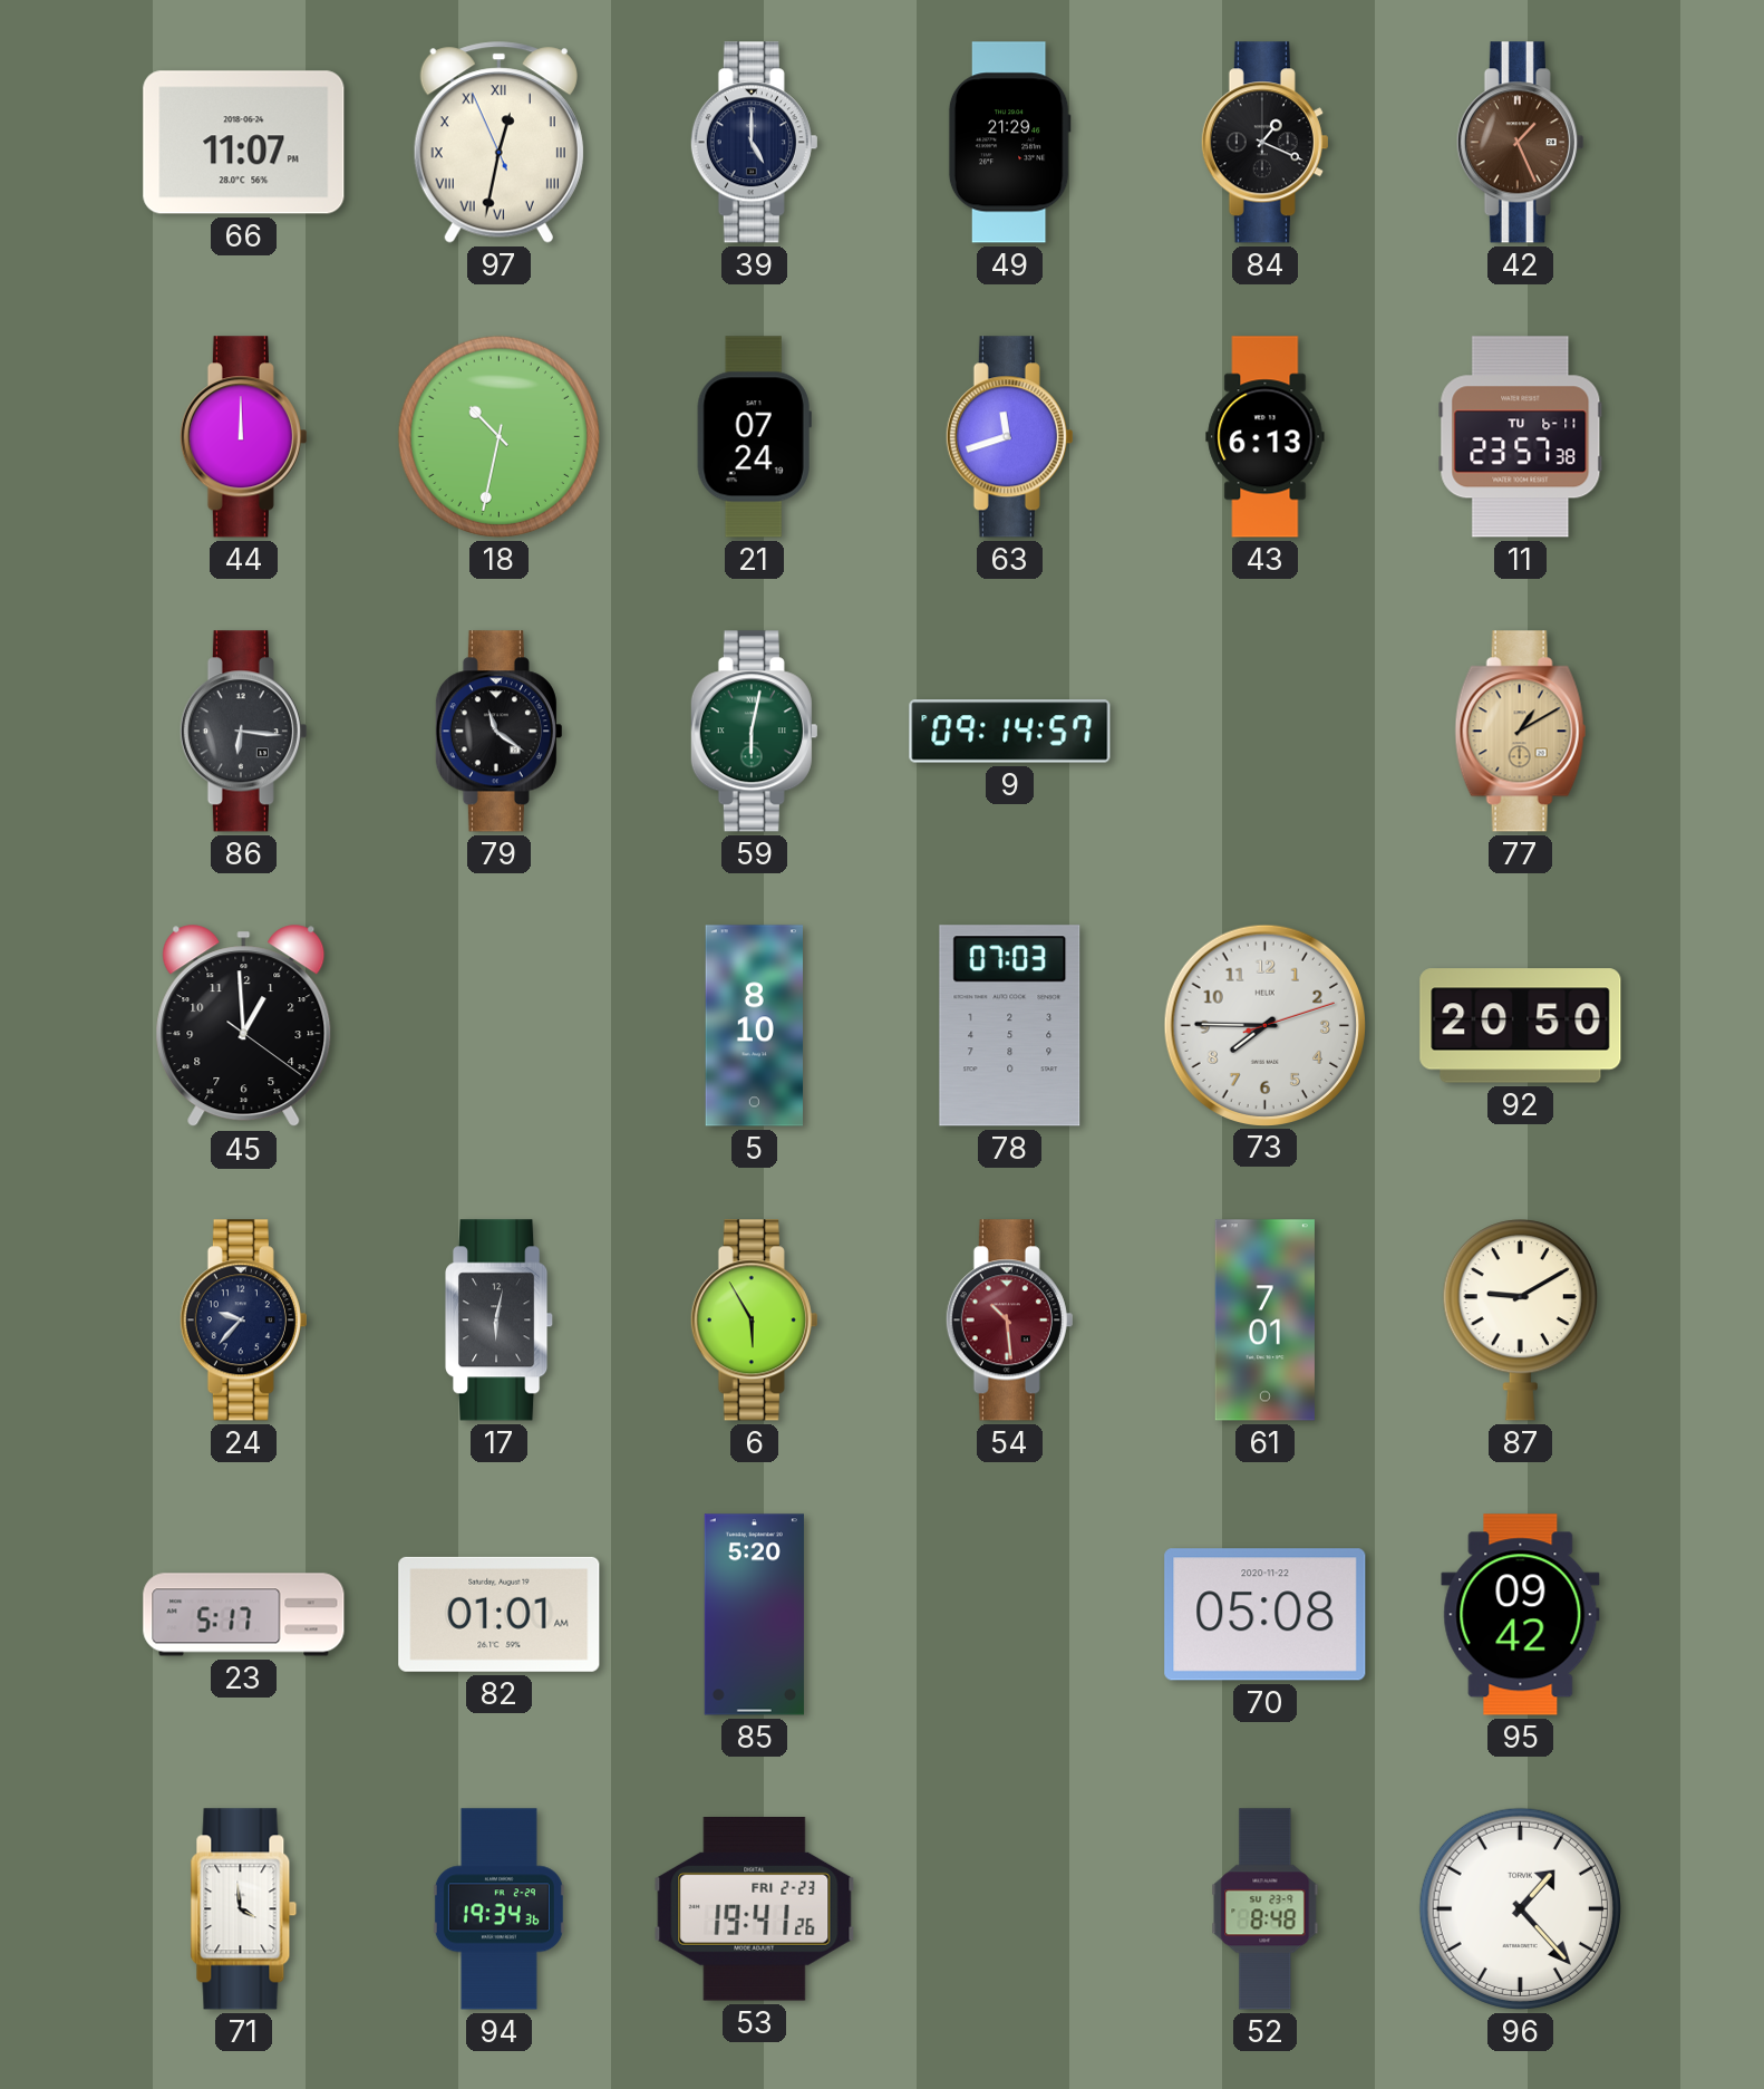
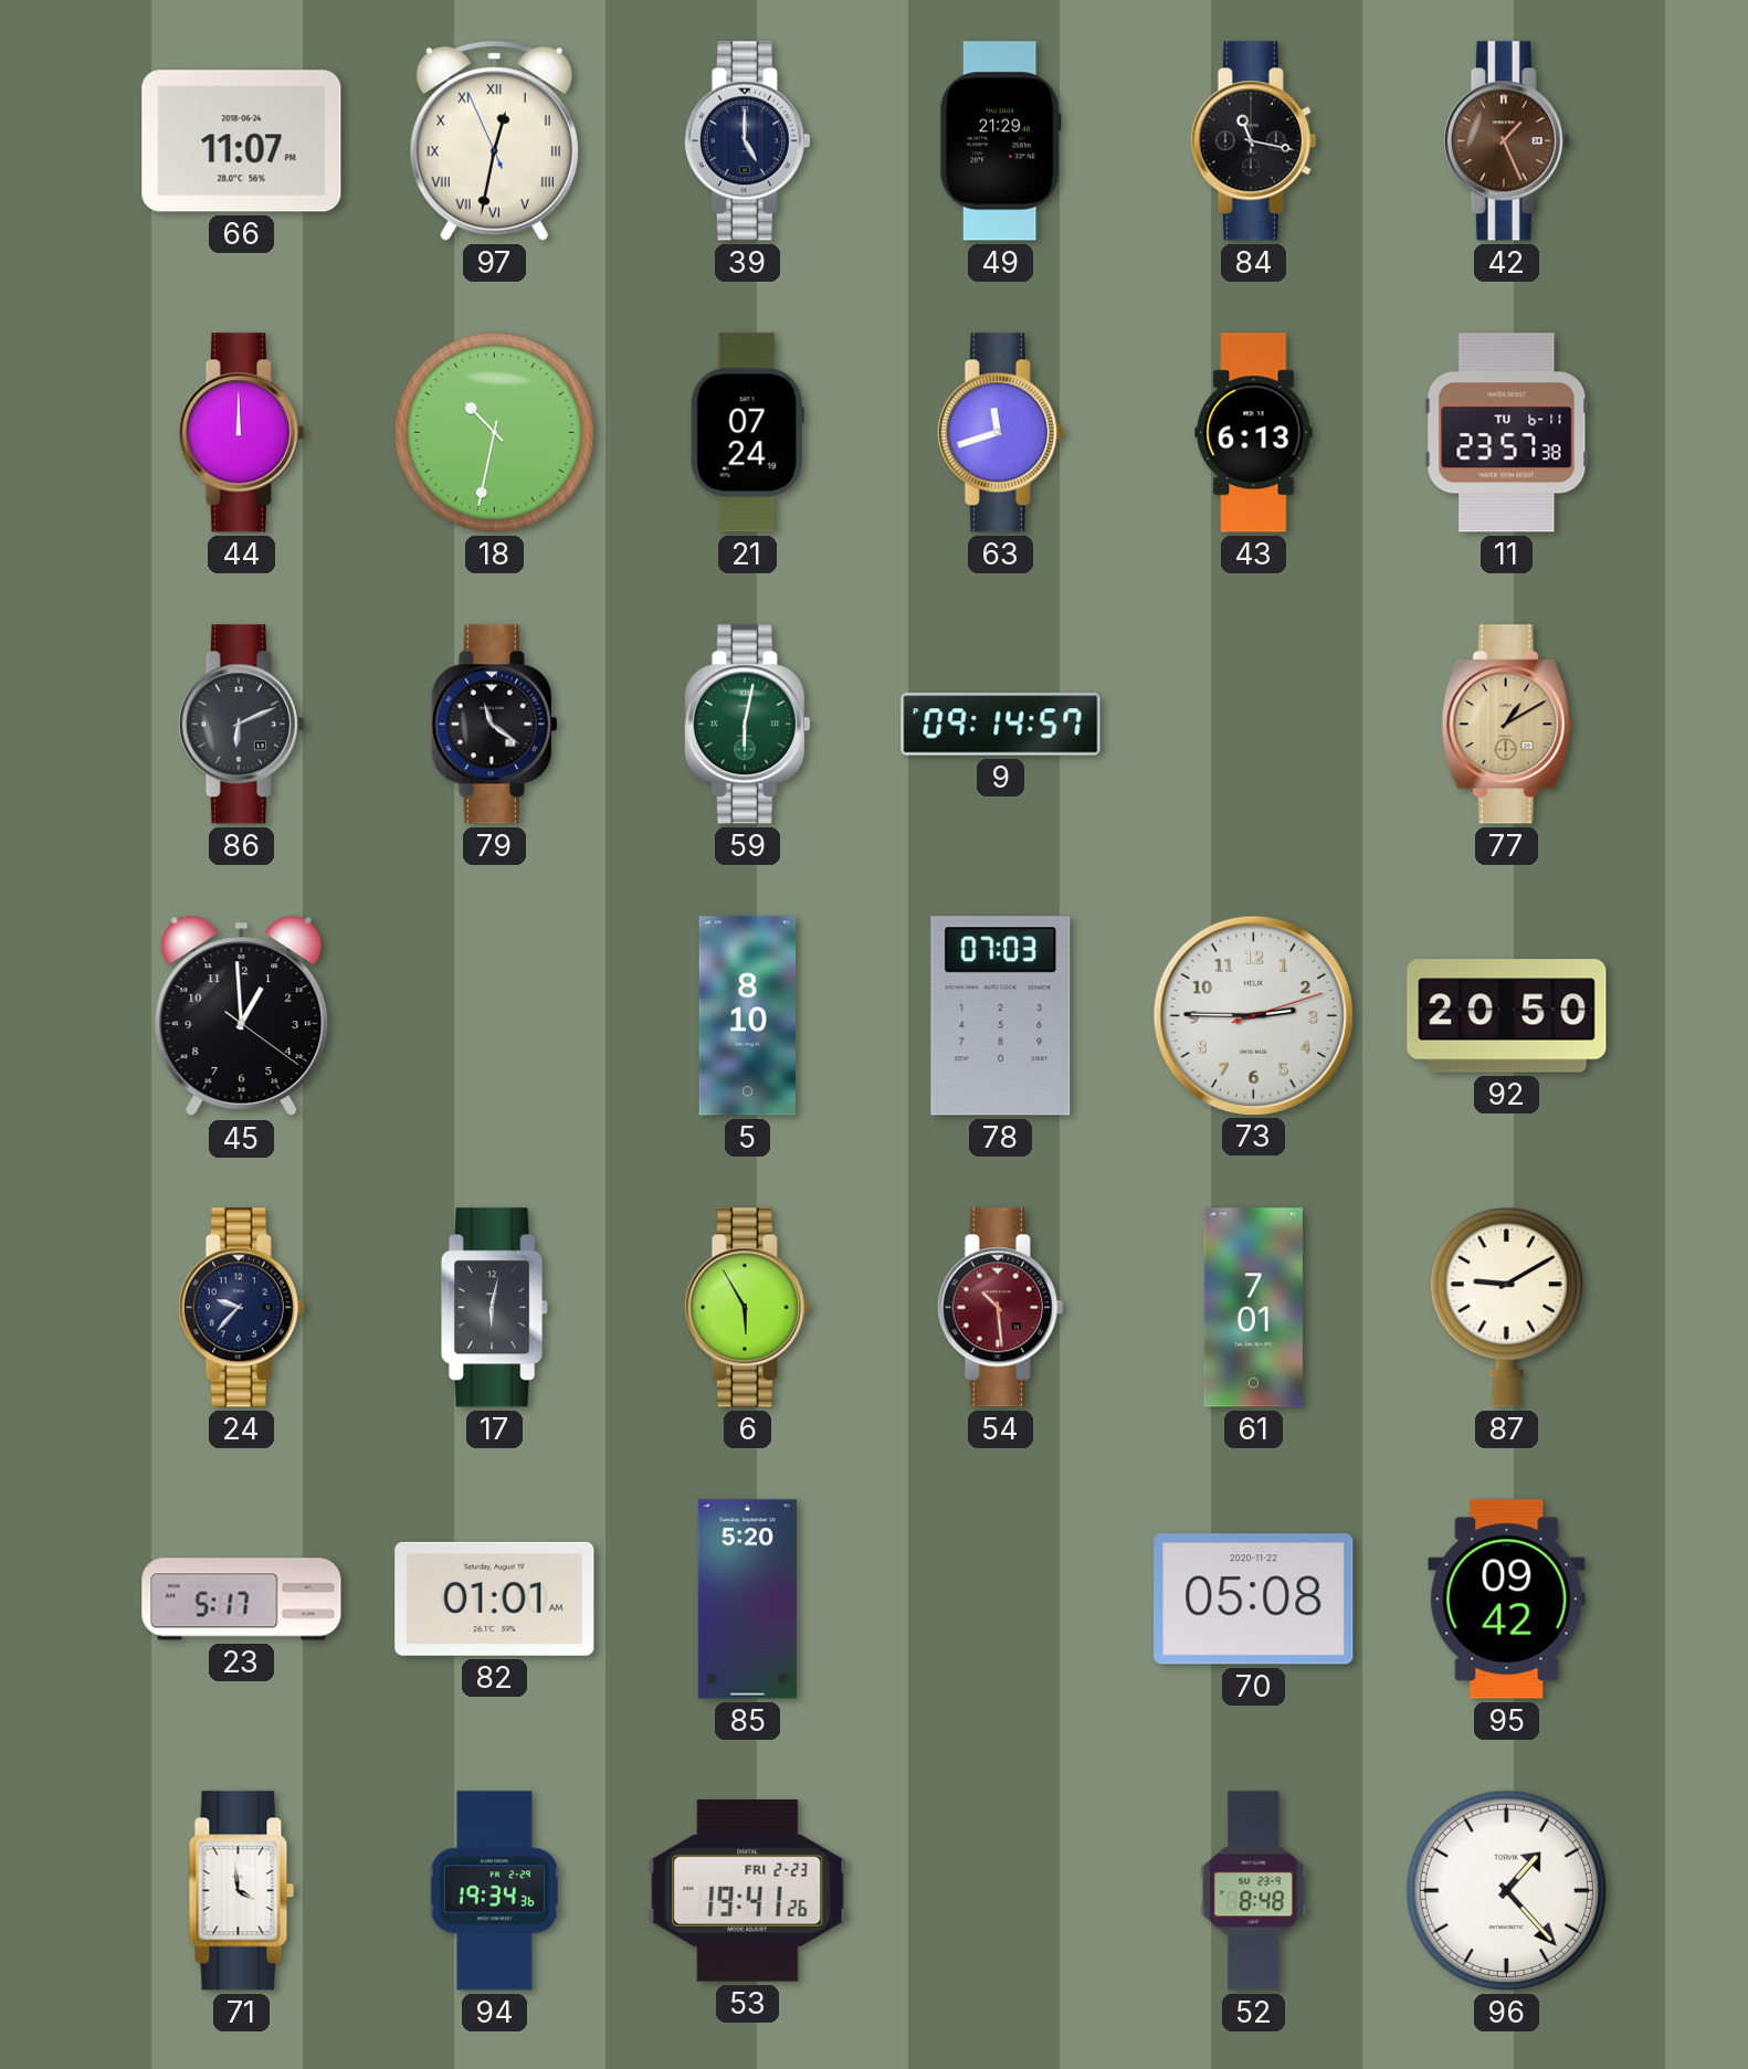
84: 1:19 -> 11:17
86: 6:16 -> 6:11
73: 7:45 -> 2:45
